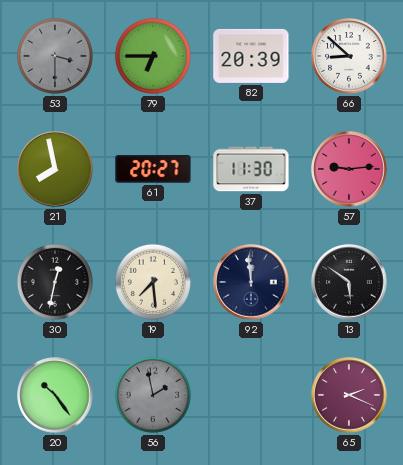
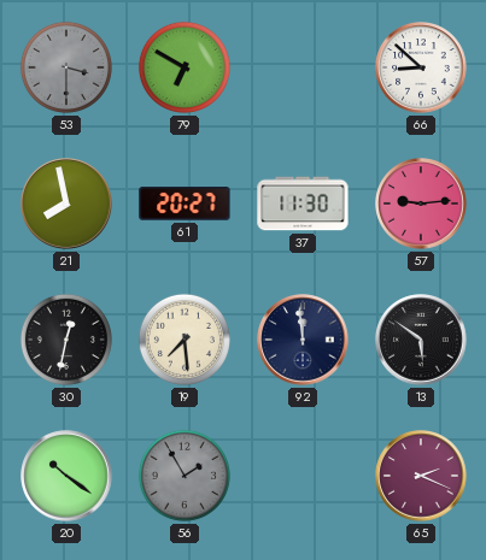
79: 6:45 -> 6:50
82: 20:39 -> none
20: 10:24 -> 10:21
56: 1:58 -> 1:55
